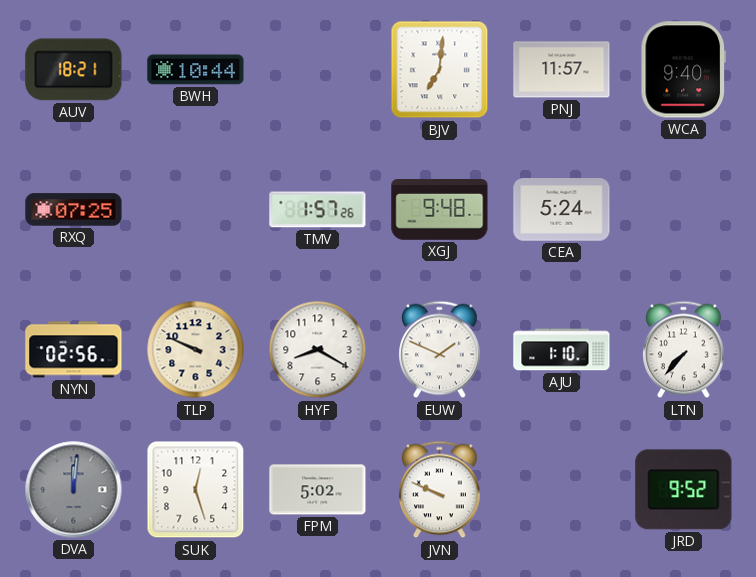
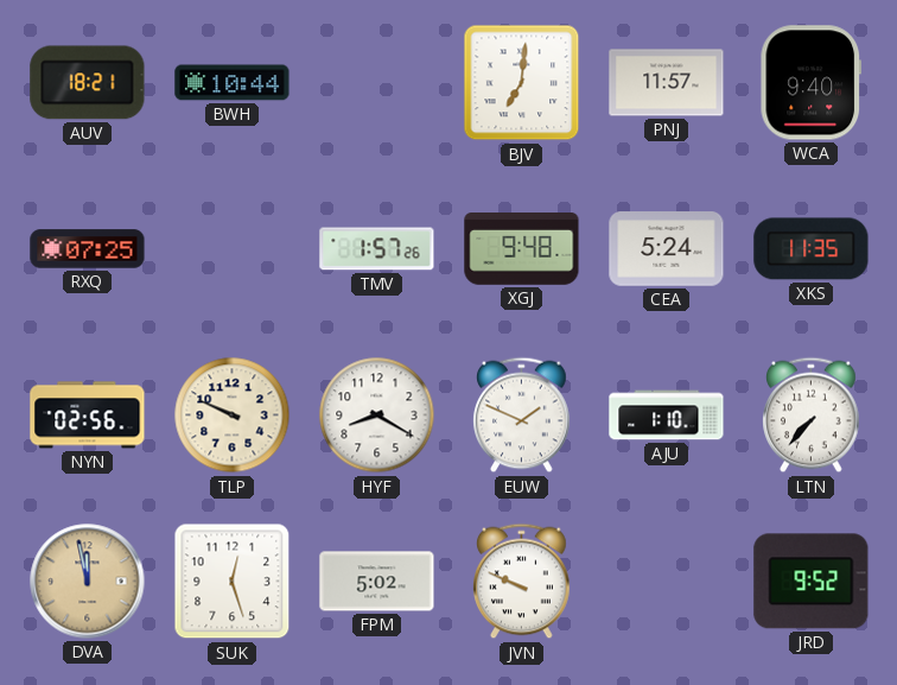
XKS: none -> 11:35
DVA: 12:01 -> 11:58
DVA dial: grey -> champagne
